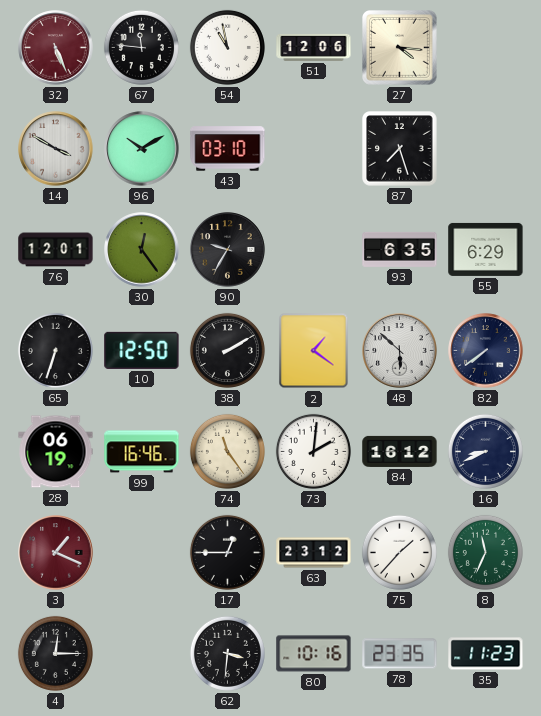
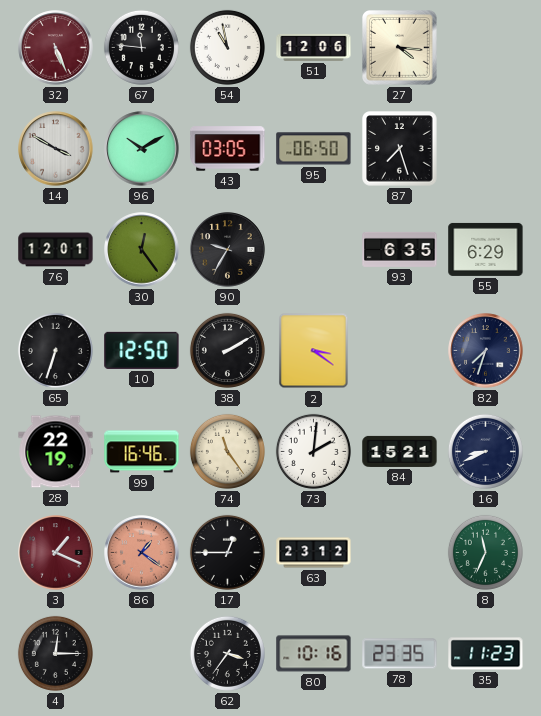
43: 03:10 -> 03:05
95: none -> 06:50
2: 1:21 -> 3:21
48: 5:52 -> none
82: 7:39 -> 7:33
28: 06:19 -> 22:19
84: 16:12 -> 15:21
86: none -> 1:21
75: 1:37 -> none
62: 3:31 -> 3:36
